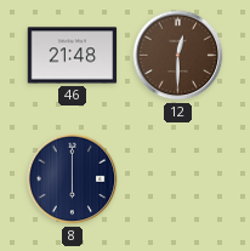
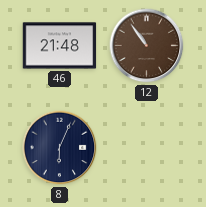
12: 12:30 -> 10:54
8: 6:00 -> 6:04
